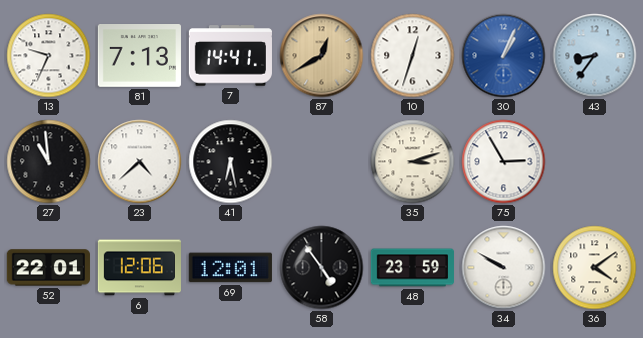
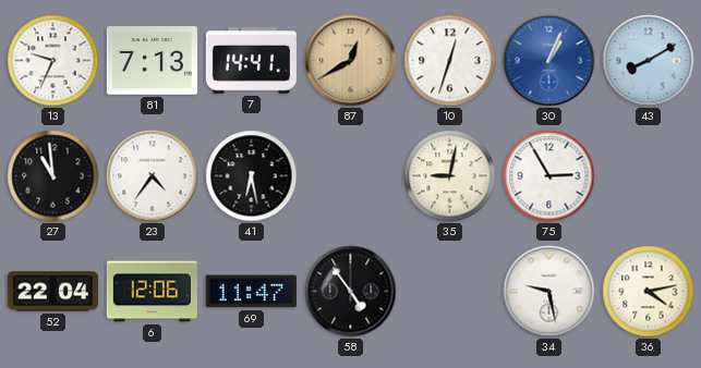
43: 8:36 -> 8:10
23: 4:38 -> 4:36
35: 3:12 -> 9:02
52: 22:01 -> 22:04
69: 12:01 -> 11:47
48: 23:59 -> none
34: 9:50 -> 9:28
36: 4:09 -> 4:13
